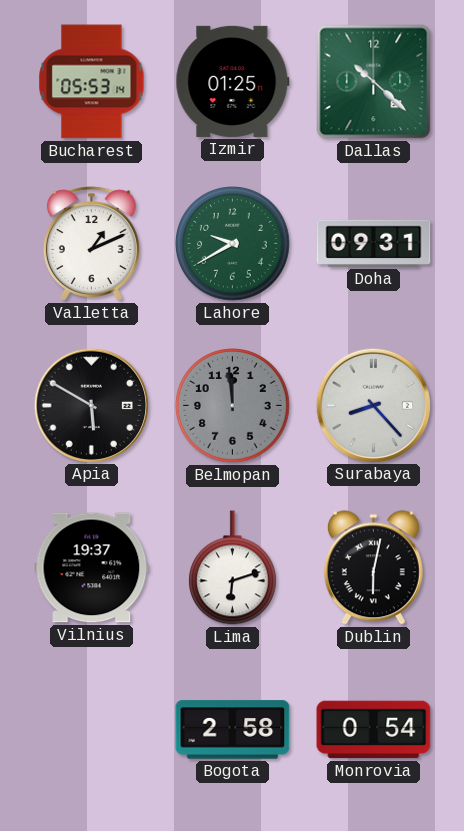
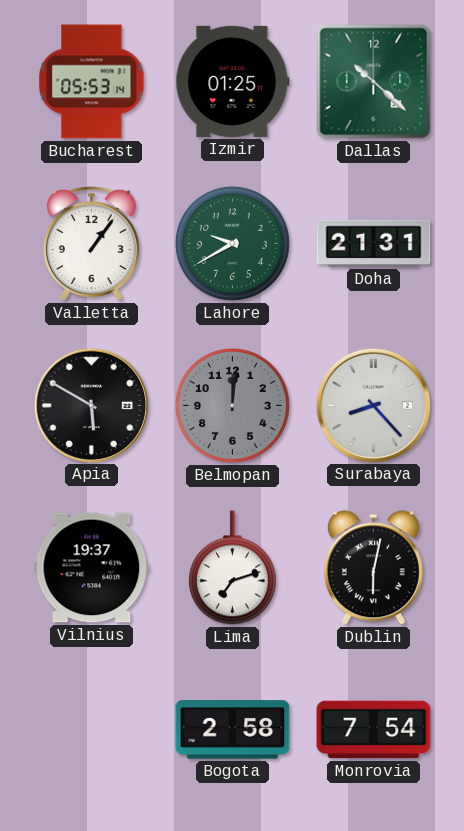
Valletta: 1:11 -> 1:06
Doha: 09:31 -> 21:31
Belmopan: 11:59 -> 12:01
Lima: 6:12 -> 7:12
Monrovia: 0:54 -> 7:54
